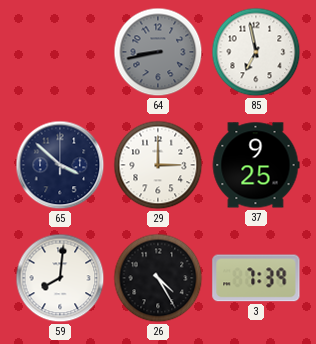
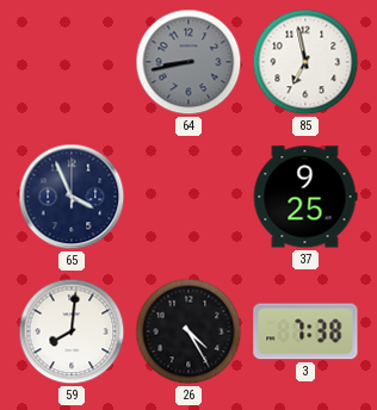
65: 3:52 -> 3:56
29: 3:00 -> none
3: 7:39 -> 7:38
